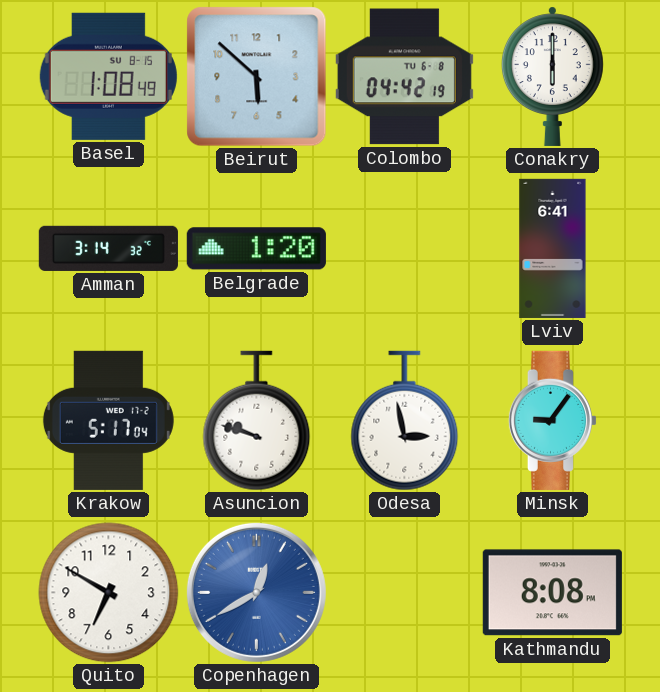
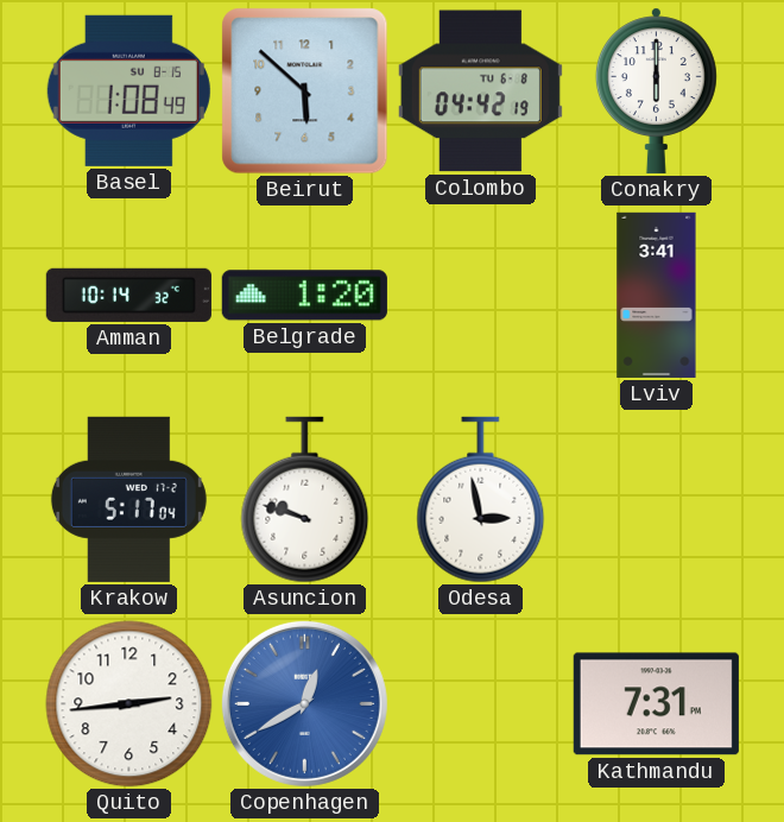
Amman: 3:14 -> 10:14
Lviv: 6:41 -> 3:41
Minsk: 9:06 -> none
Quito: 6:50 -> 2:44
Kathmandu: 8:08 -> 7:31
